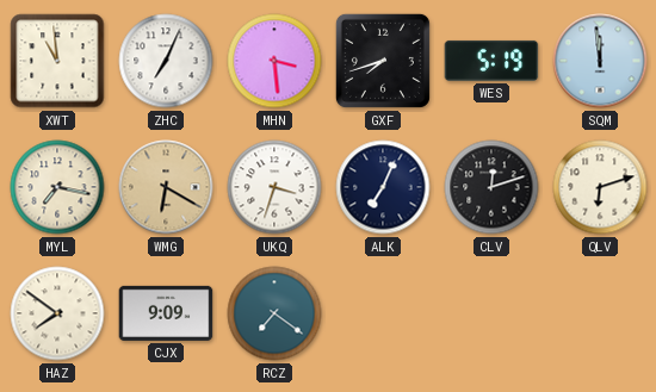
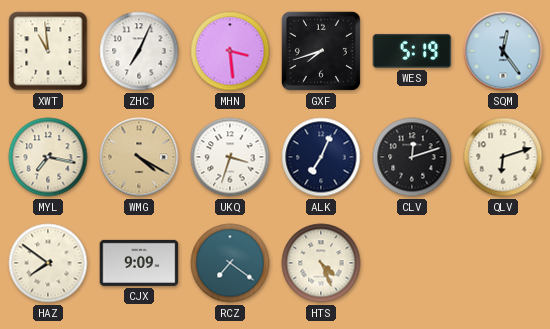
SQM: 11:59 -> 12:24
WMG: 6:20 -> 4:20
HTS: none -> 4:26
